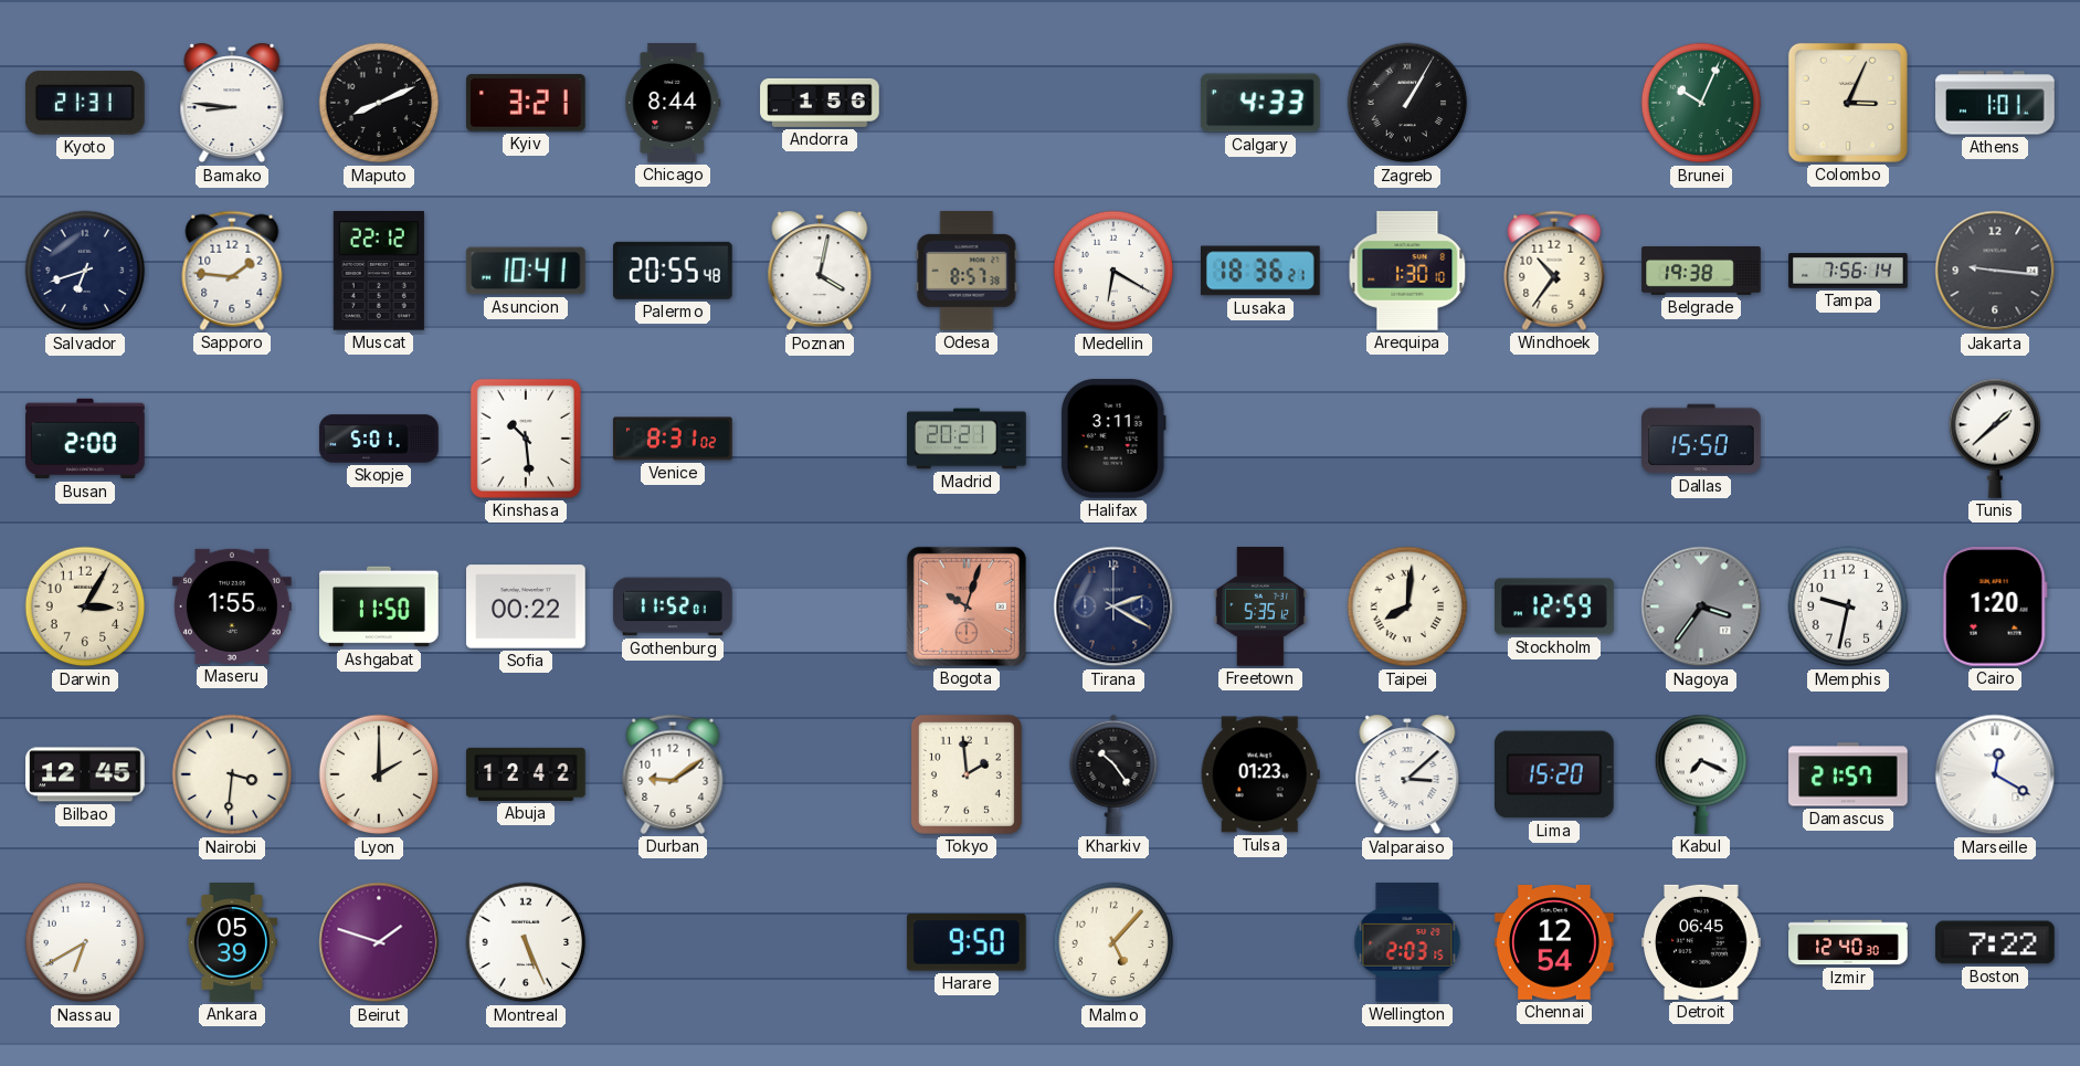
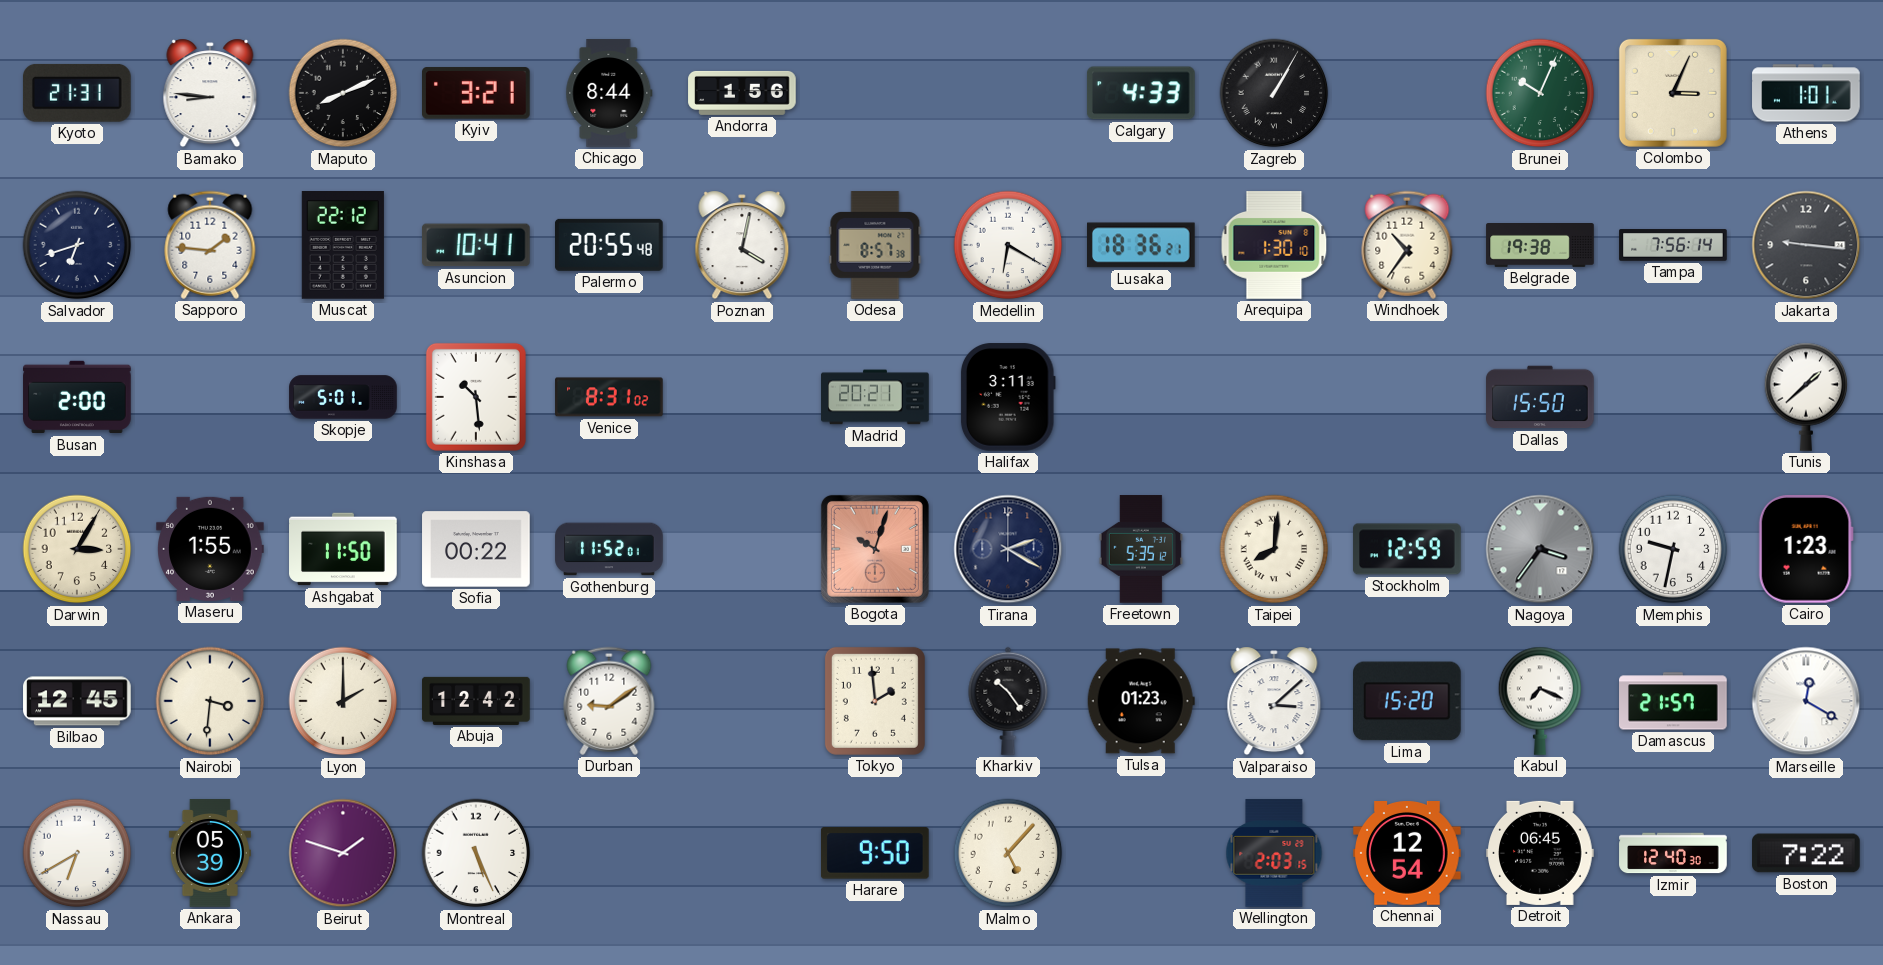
Cairo: 1:20 -> 1:23
